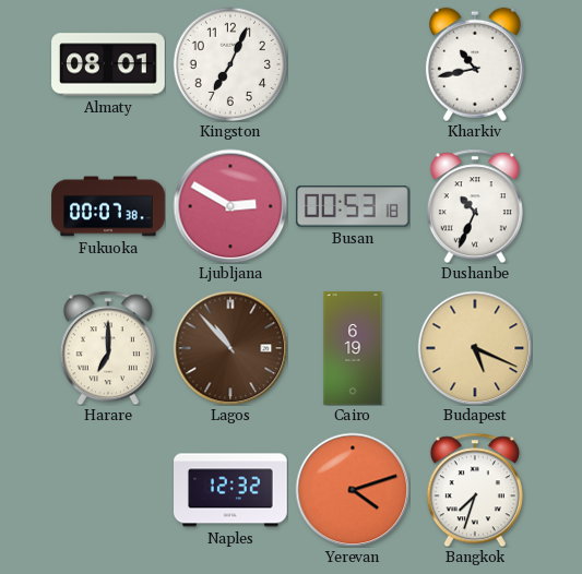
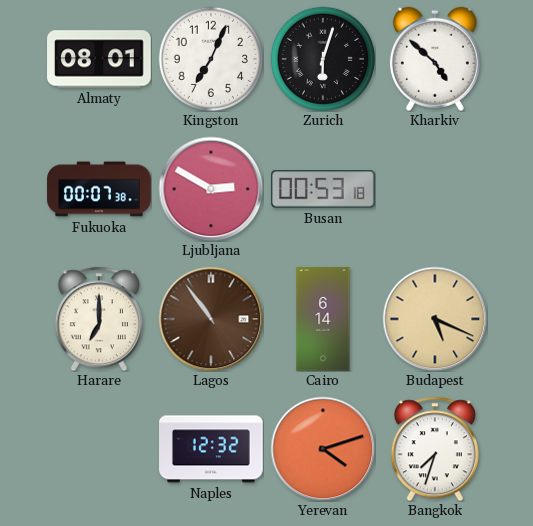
Zurich: none -> 6:03
Kharkiv: 10:43 -> 4:52
Dushanbe: 10:34 -> none
Lagos: 10:53 -> 10:54
Cairo: 6:19 -> 6:14
